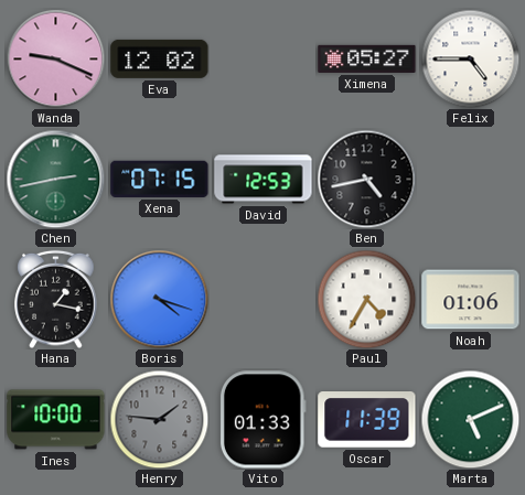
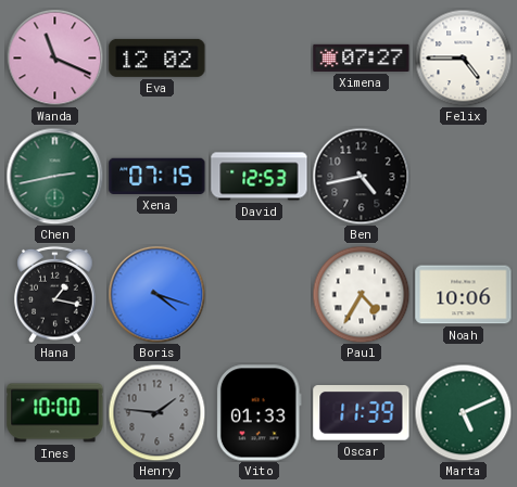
Wanda: 9:19 -> 11:19
Ximena: 05:27 -> 07:27
Noah: 01:06 -> 10:06
